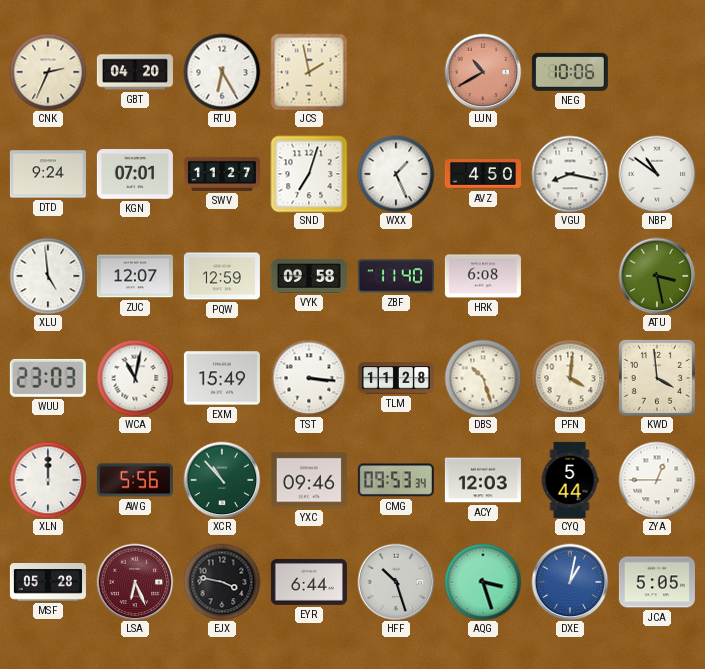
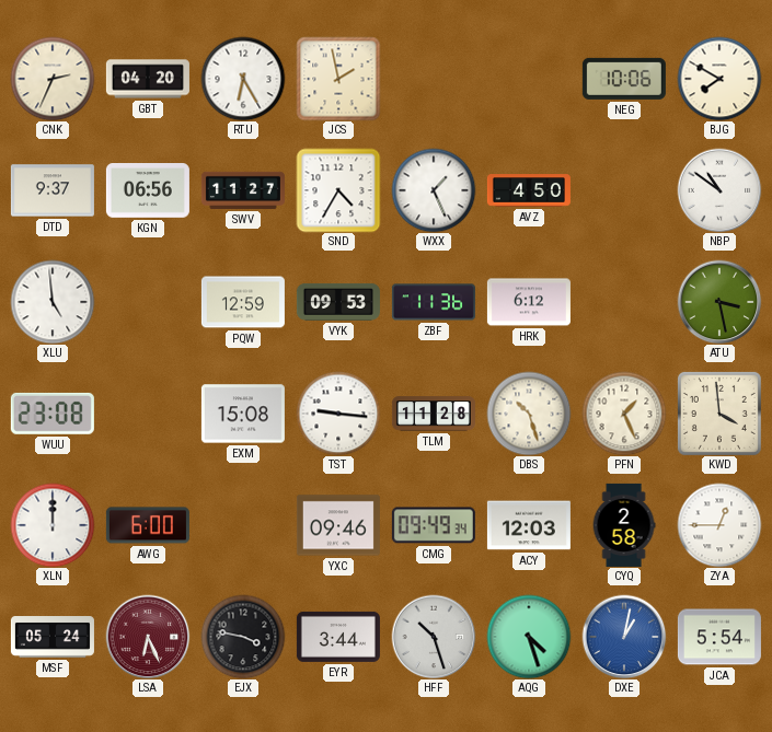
LUN: 10:40 -> none
BJG: none -> 7:50
DTD: 9:24 -> 9:37
KGN: 07:01 -> 06:56
SND: 7:03 -> 4:35
VGU: 8:17 -> none
ZUC: 12:07 -> none
VYK: 09:58 -> 09:53
ZBF: 11:40 -> 11:36
HRK: 6:08 -> 6:12
WUU: 23:03 -> 23:08
WCA: 11:02 -> none
EXM: 15:49 -> 15:08
TST: 3:16 -> 9:16
PFN: 4:01 -> 1:26
AWG: 5:56 -> 6:00
XCR: 10:53 -> none
CMG: 09:53 -> 09:49
CYQ: 5:44 -> 2:58
MSF: 05:28 -> 05:24
EYR: 6:44 -> 3:44
AQG: 3:27 -> 4:27
JCA: 5:05 -> 5:54
